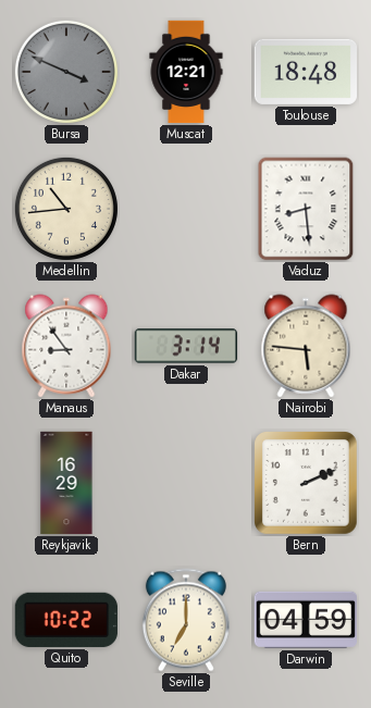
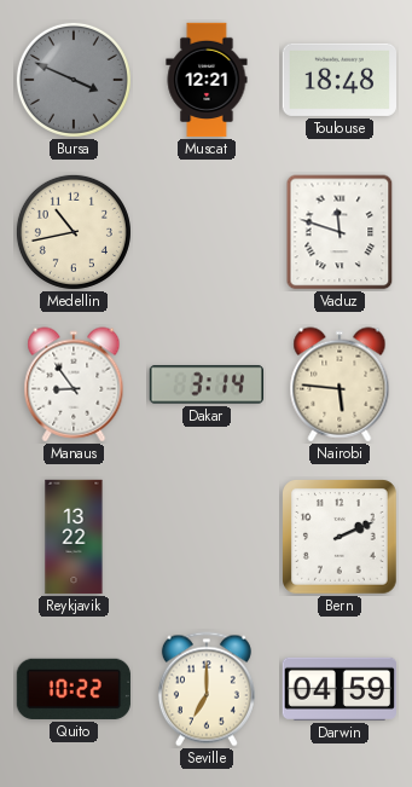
Medellin: 10:44 -> 10:43
Vaduz: 8:29 -> 11:48
Reykjavik: 16:29 -> 13:22
